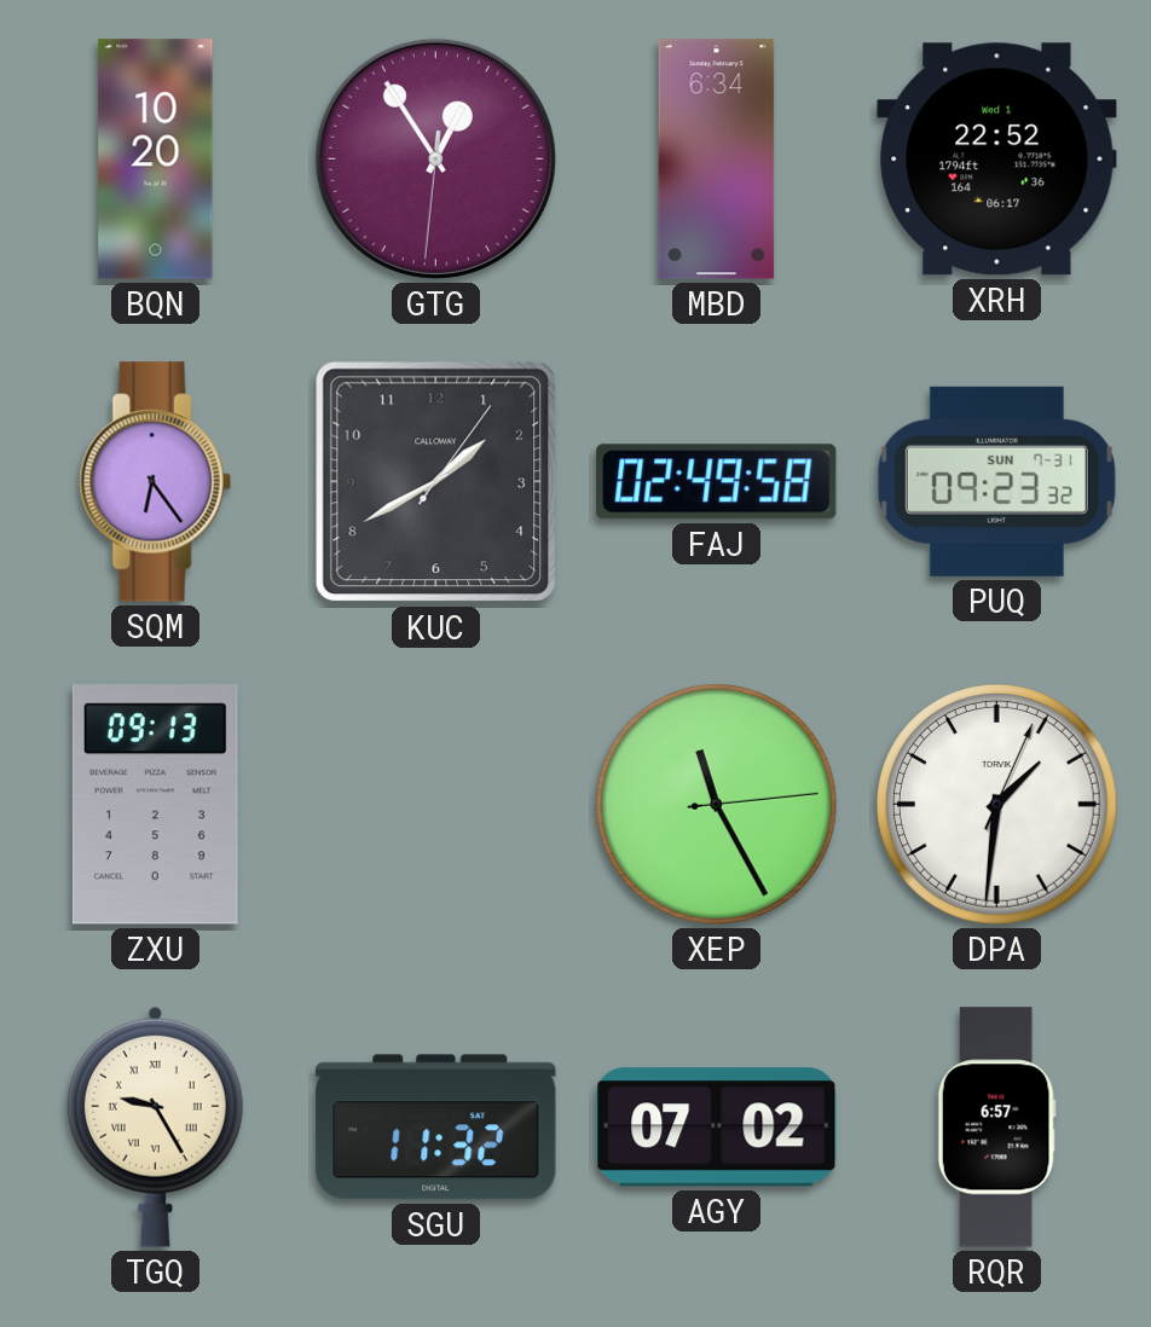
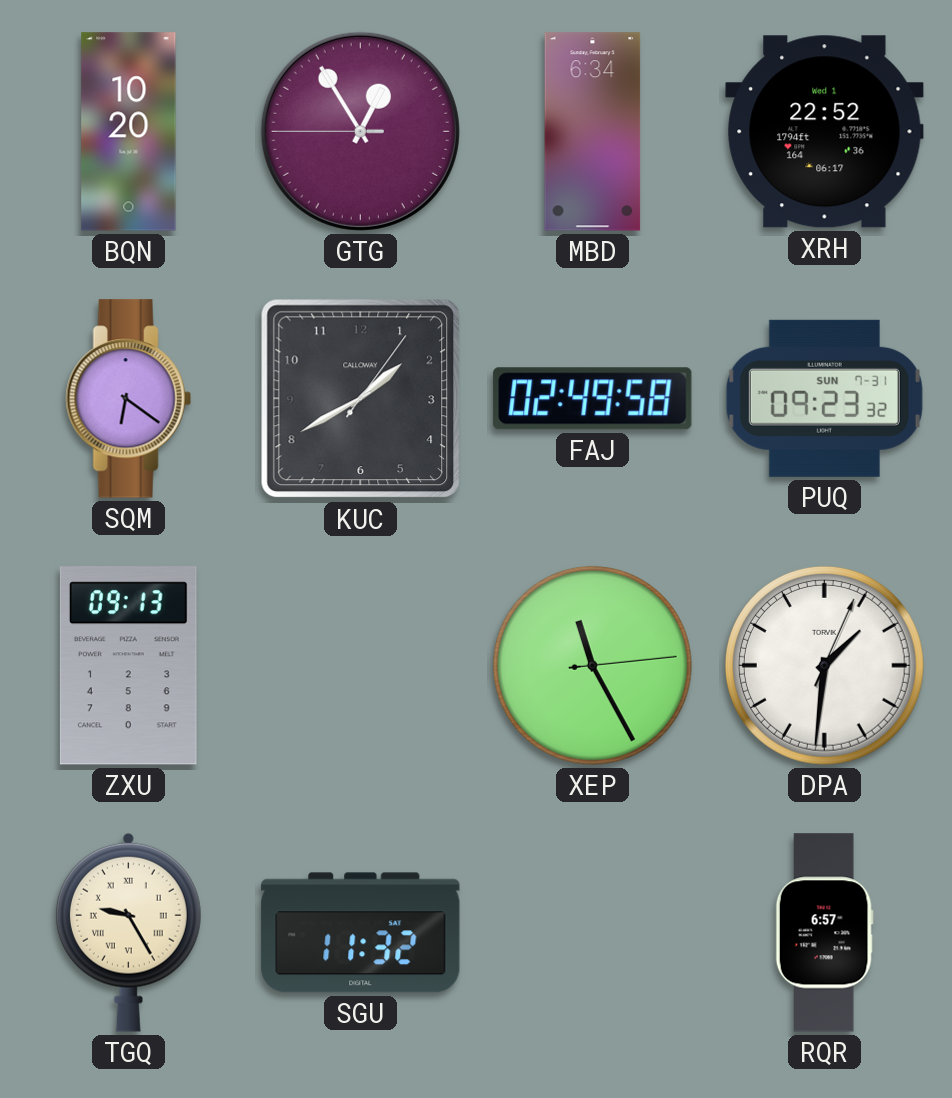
GTG: 12:54:31 -> 12:54:45
SQM: 6:24 -> 6:21
AGY: 07:02 -> none
